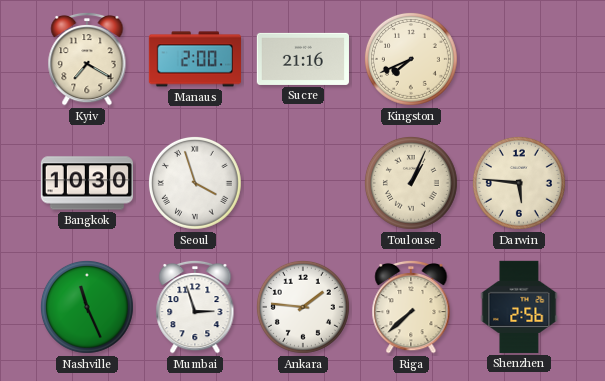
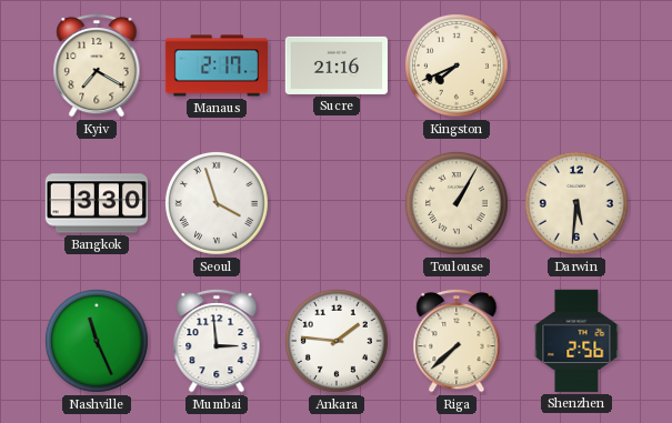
Manaus: 2:00 -> 2:17
Bangkok: 10:30 -> 3:30
Toulouse: 1:04 -> 1:05
Darwin: 5:46 -> 5:31
Mumbai: 2:57 -> 2:59
